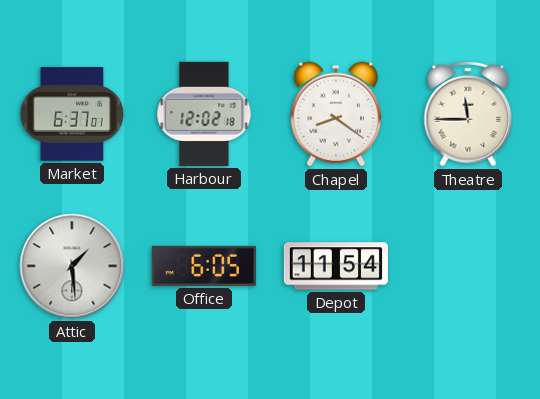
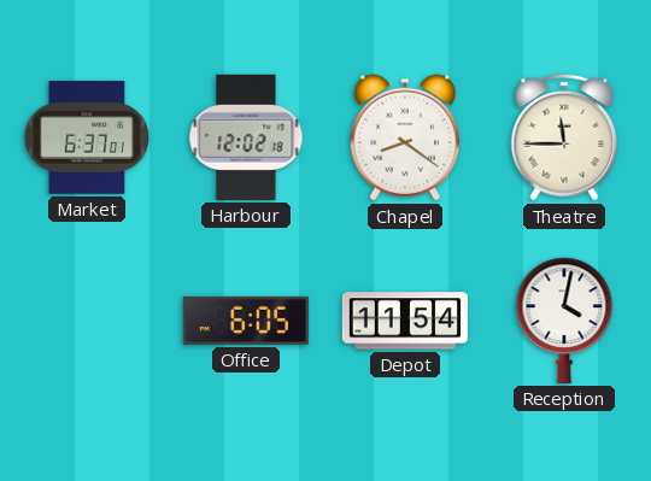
Attic: 1:29 -> none
Reception: none -> 4:02
